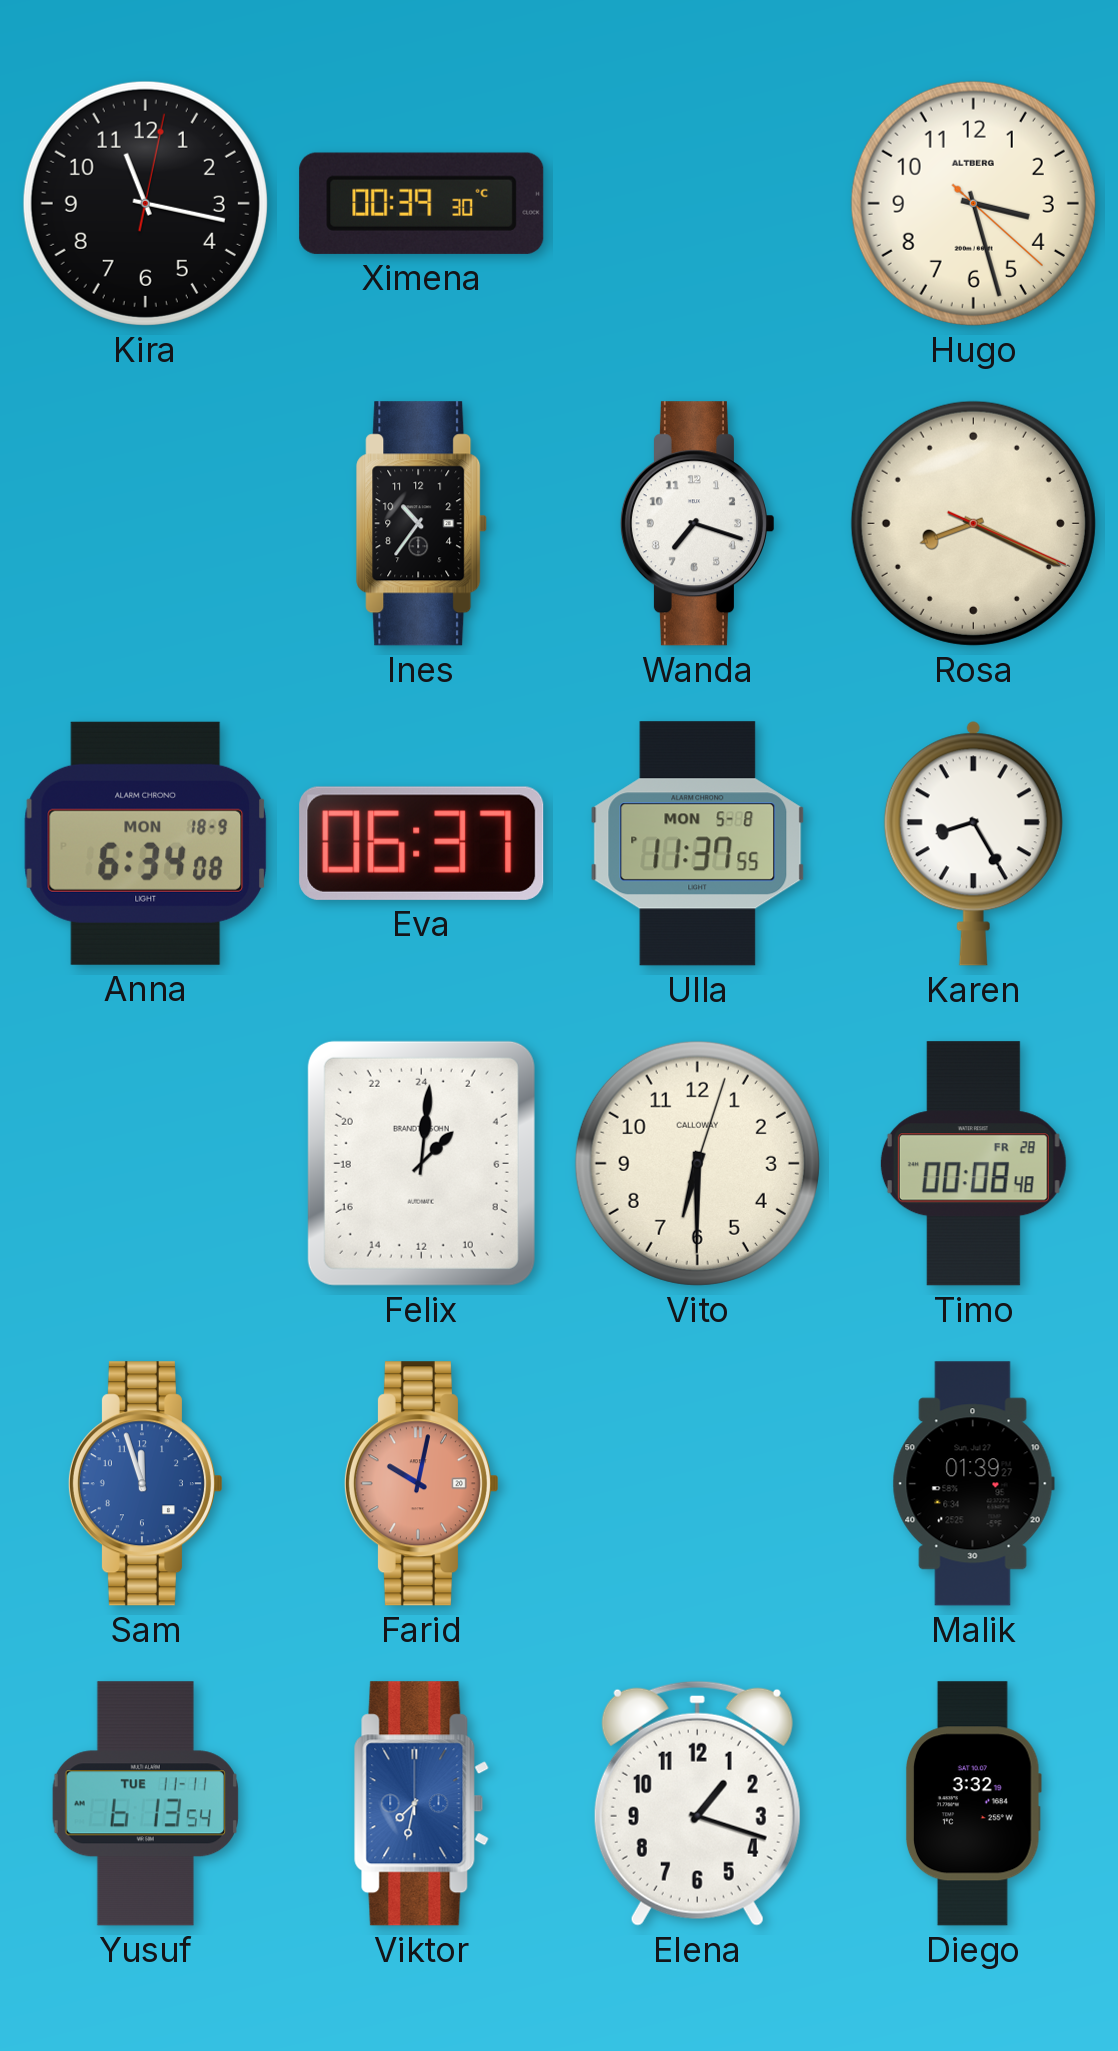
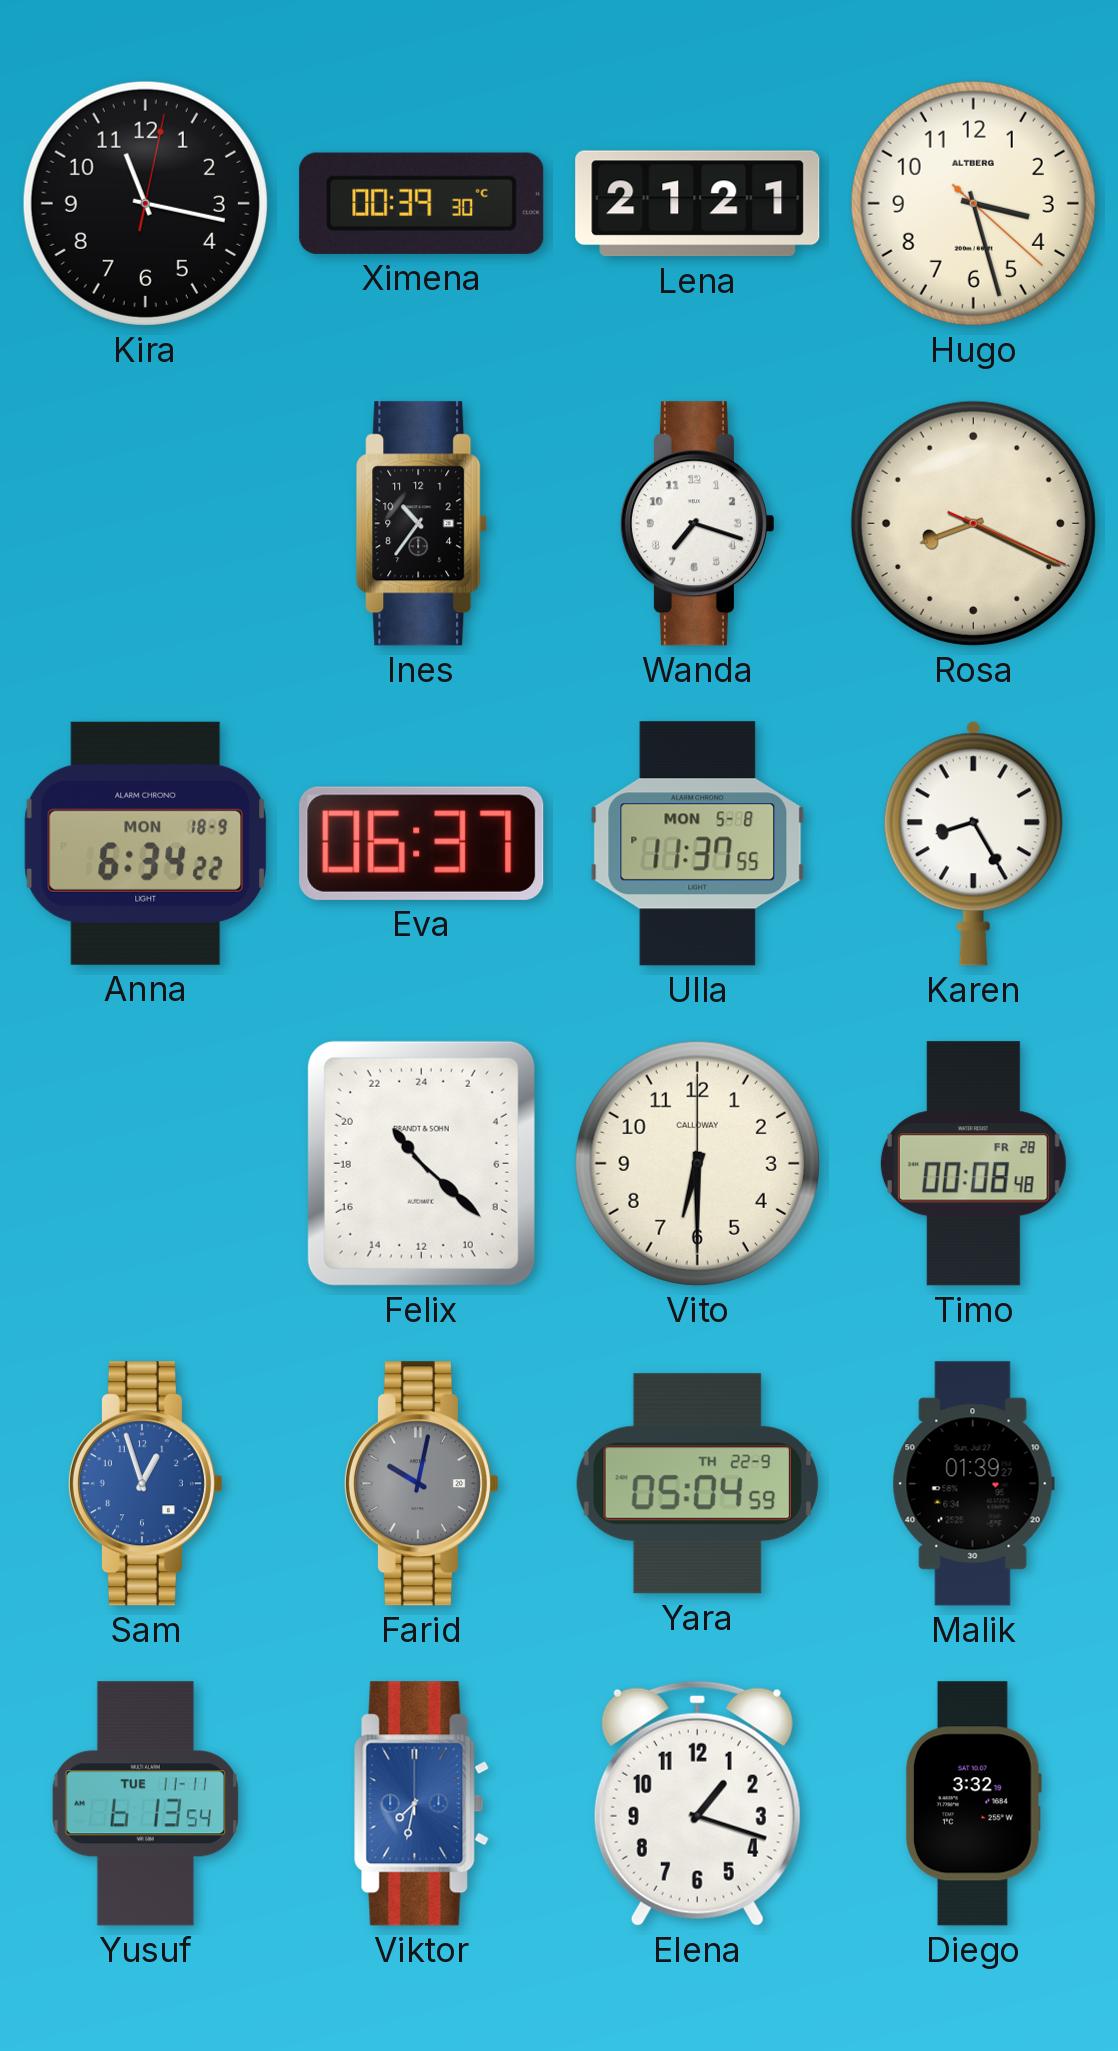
Lena: none -> 21:21
Anna: 6:34:08 -> 6:34:22
Felix: 3:01 -> 21:22
Vito: 6:30:03 -> 6:30:00
Sam: 11:57 -> 12:57
Farid dial: salmon -> grey
Yara: none -> 05:04
